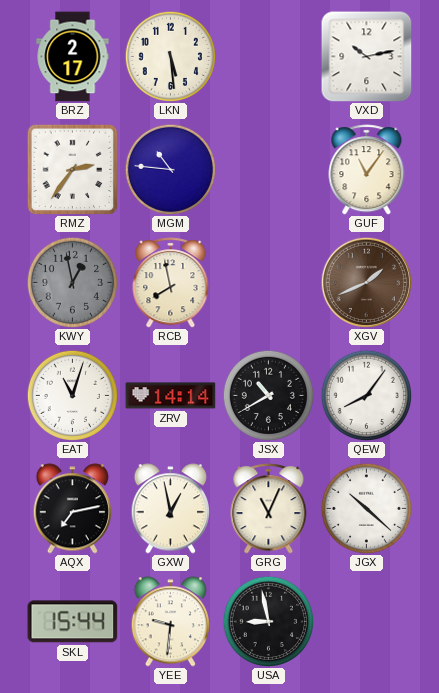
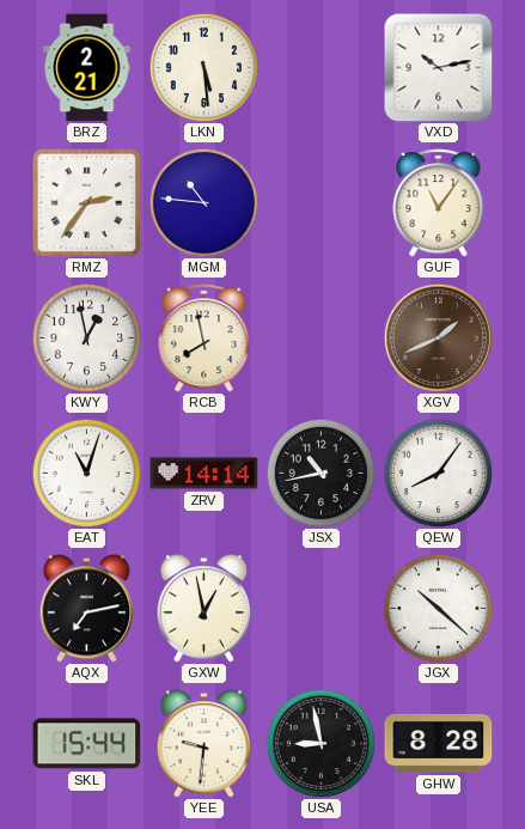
BRZ: 2:17 -> 2:21
KWY dial: grey -> white
JSX: 10:40 -> 10:43
GRG: 11:04 -> none
GHW: none -> 8:28
